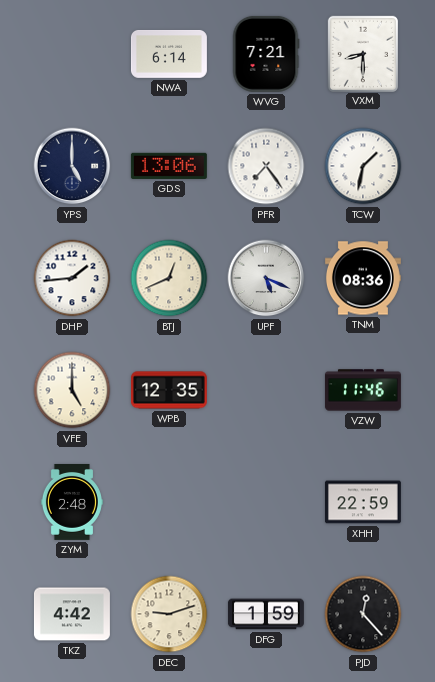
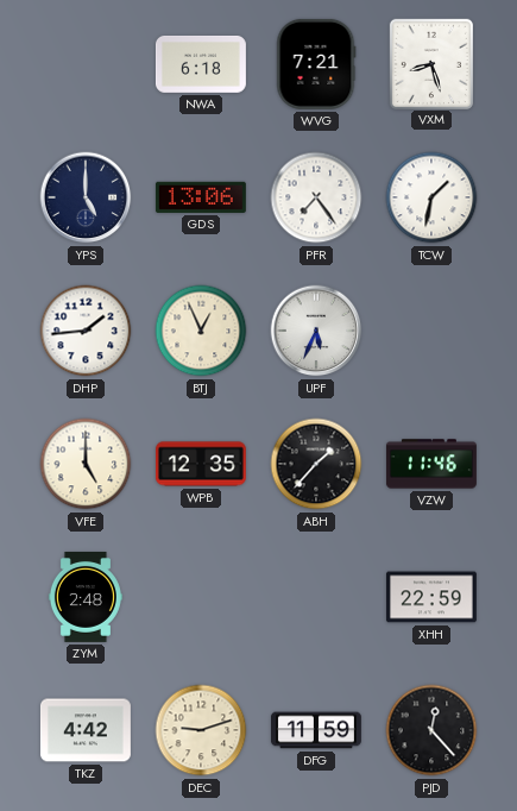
NWA: 6:14 -> 6:18
VXM: 8:30 -> 8:27
BTJ: 12:41 -> 12:56
UPF: 5:19 -> 5:34
TNM: 08:36 -> none
ABH: none -> 1:37
DFG: 1:59 -> 11:59
